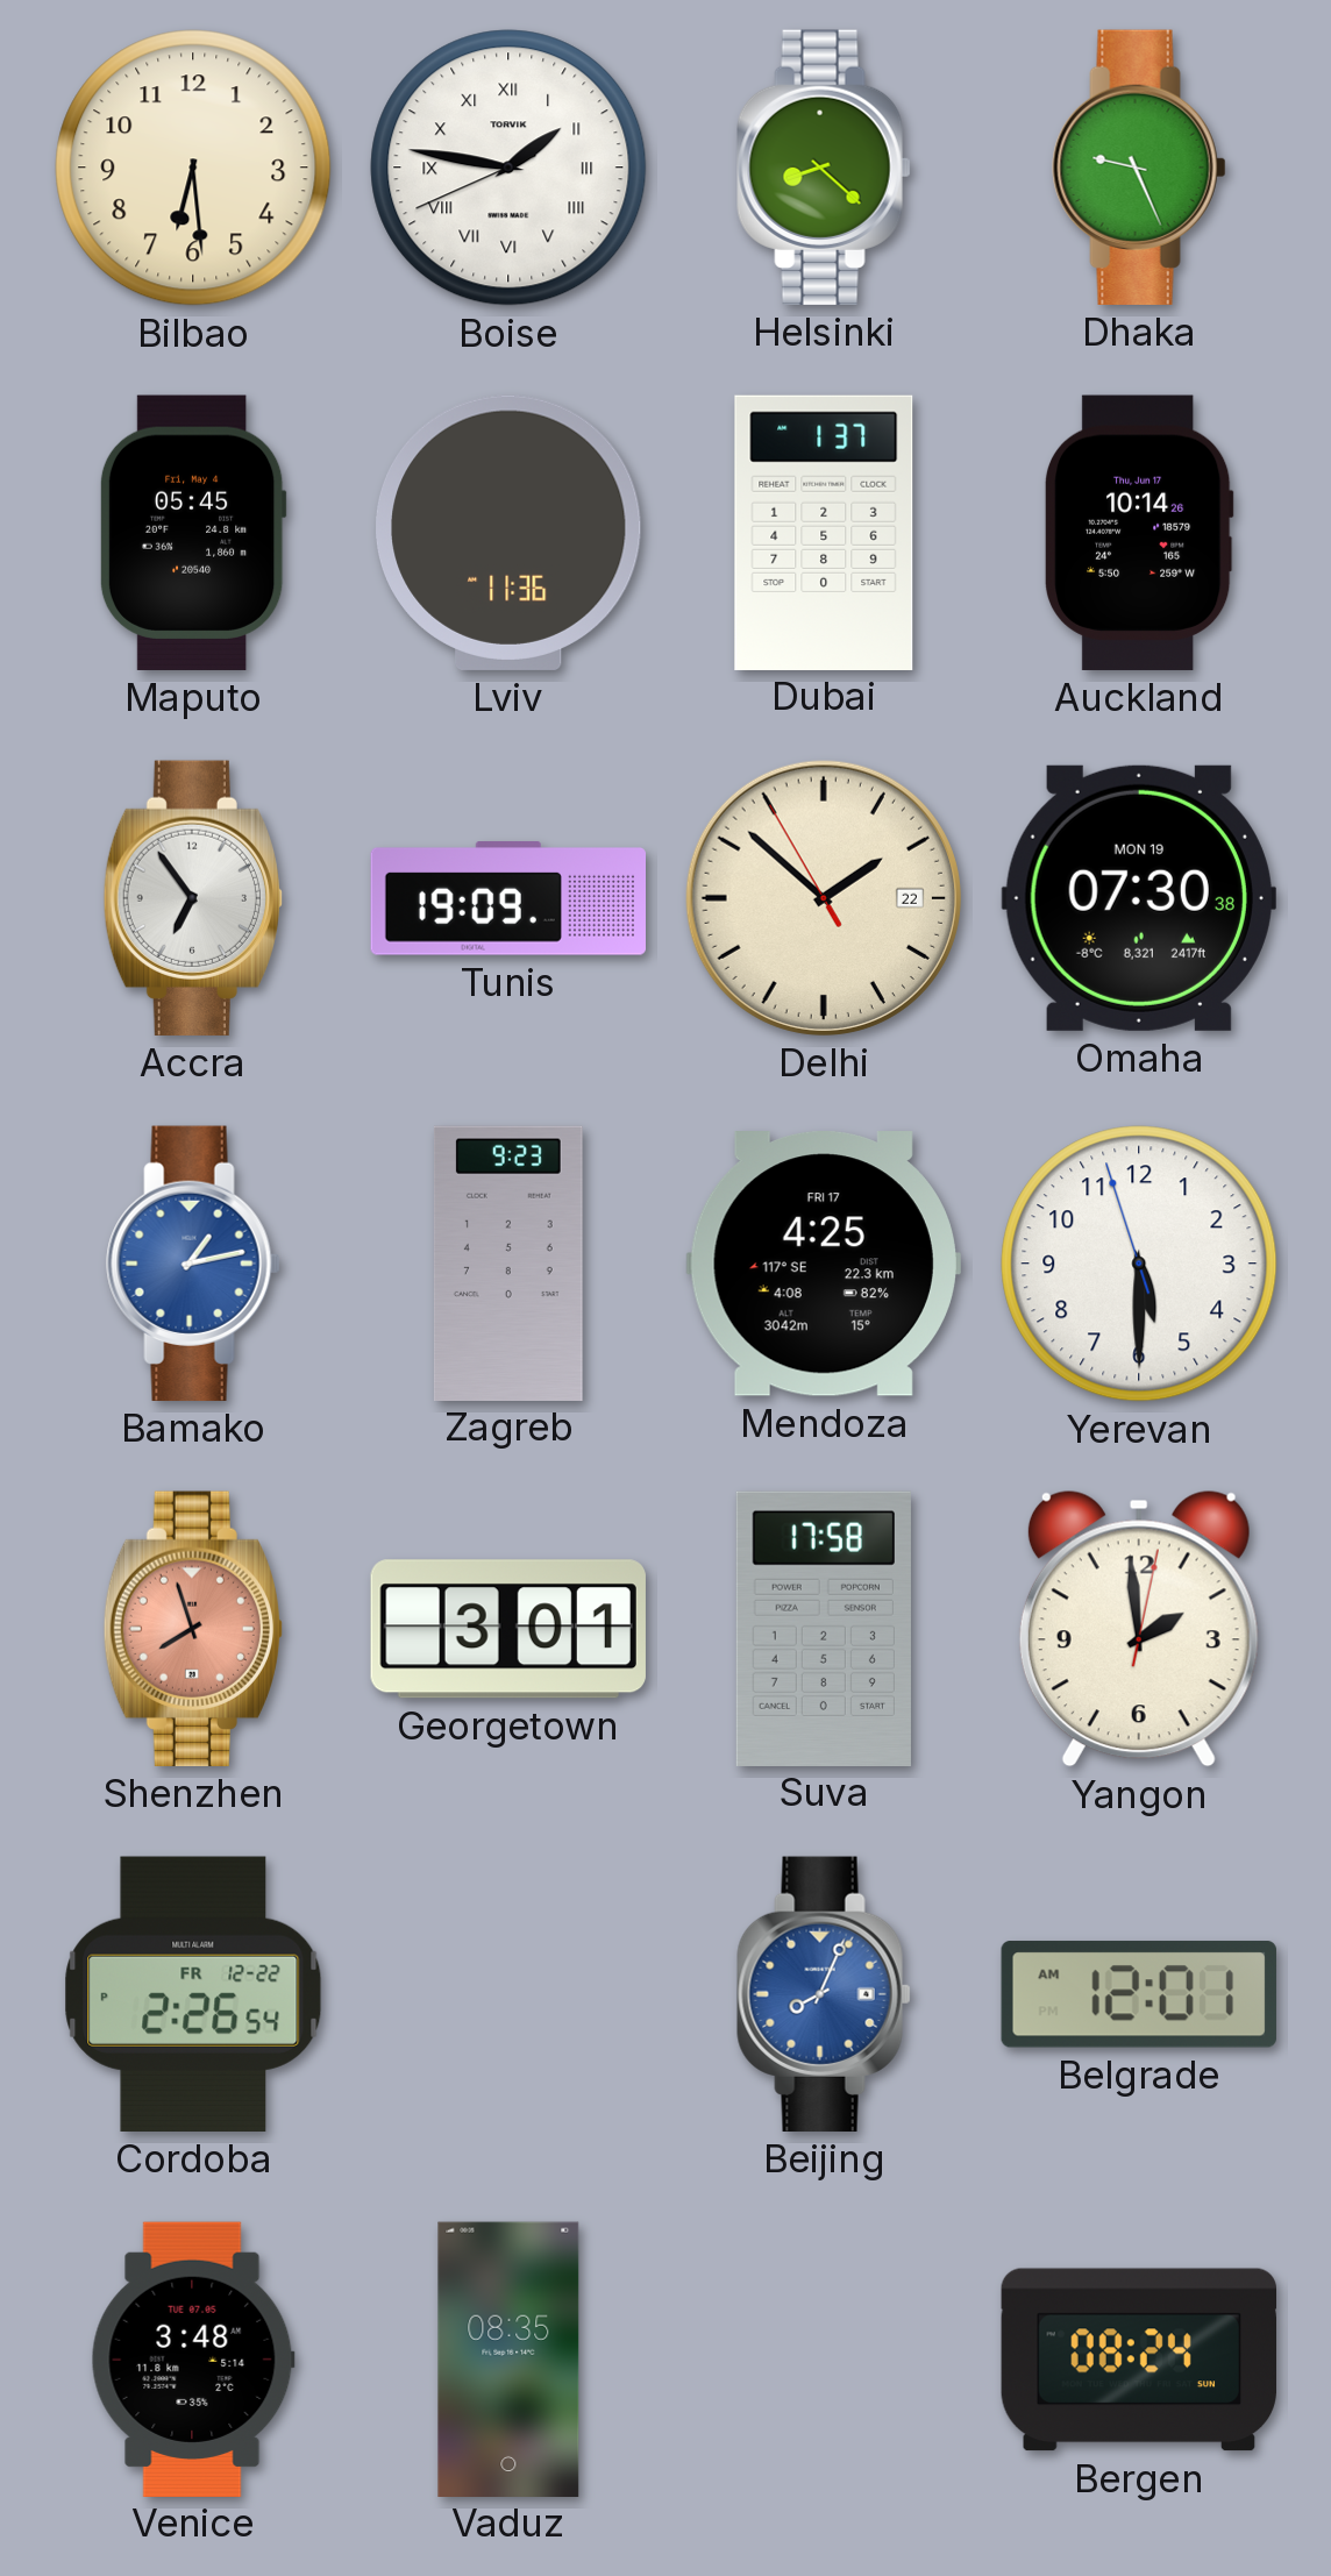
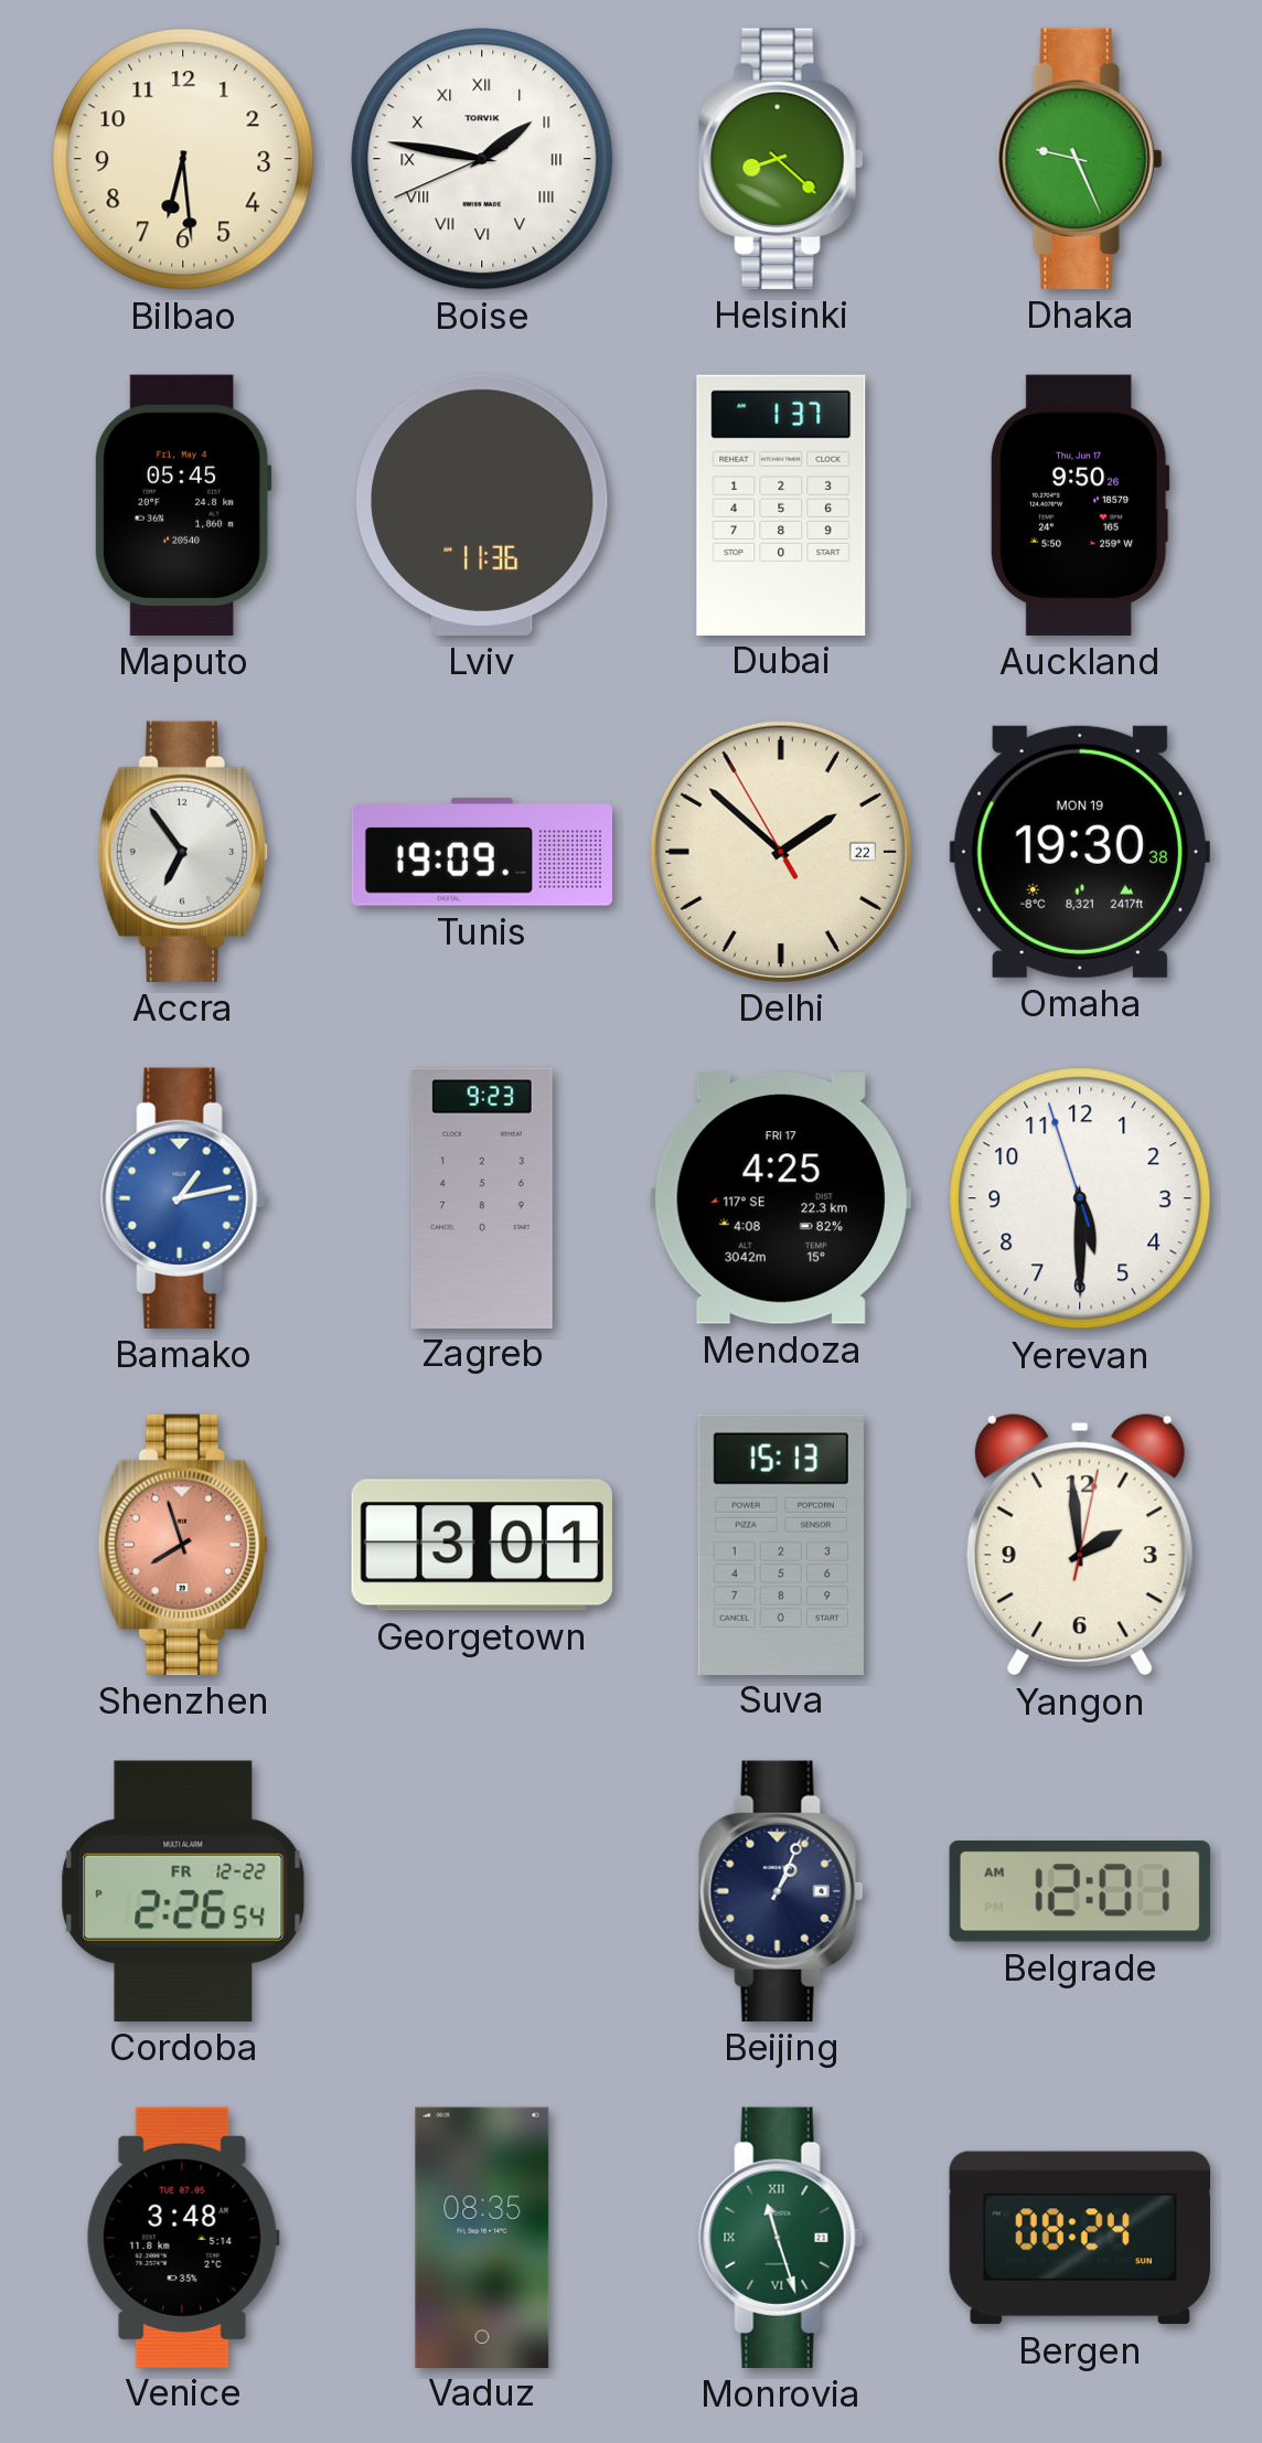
Auckland: 10:14 -> 9:50
Omaha: 07:30 -> 19:30
Suva: 17:58 -> 15:13
Beijing: 8:04 -> 1:04
Beijing dial: blue -> navy
Monrovia: none -> 11:27
